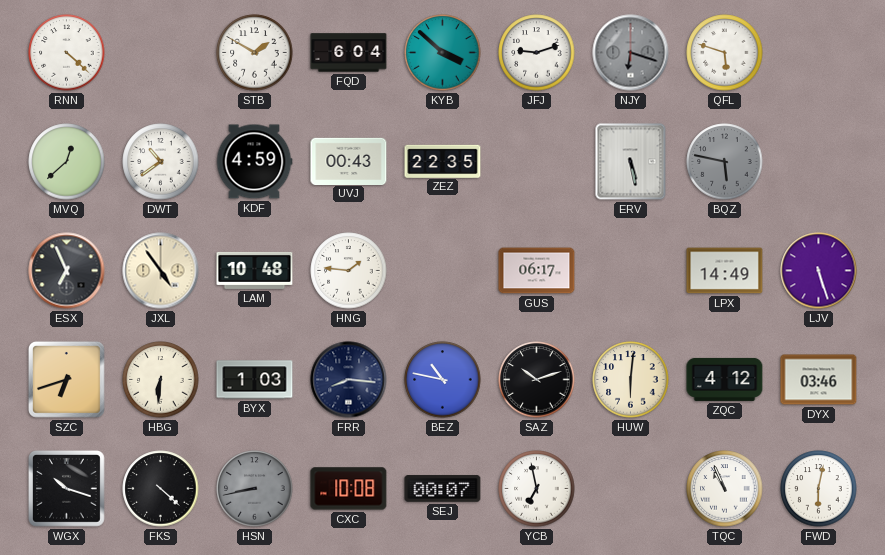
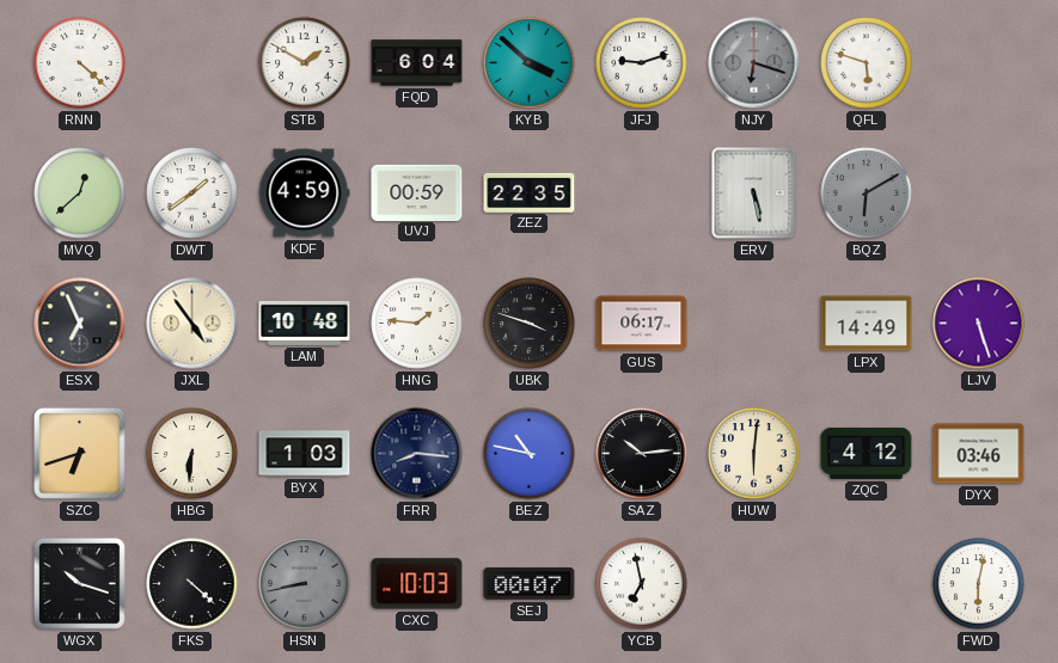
DWT: 10:39 -> 1:39
UVJ: 00:43 -> 00:59
BQZ: 5:47 -> 6:10
UBK: none -> 3:48
SAZ: 10:12 -> 10:14
CXC: 10:08 -> 10:03
TQC: 10:56 -> none
